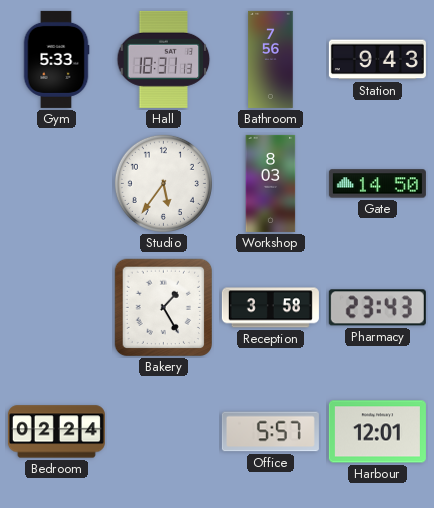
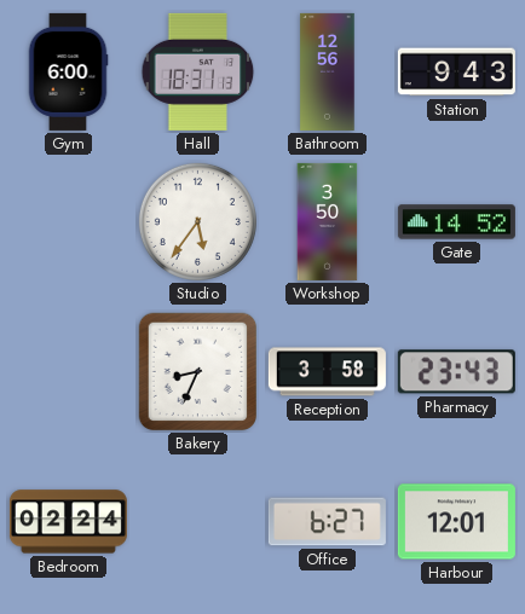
Gym: 5:33 -> 6:00
Bathroom: 7:56 -> 12:56
Workshop: 8:03 -> 3:50
Gate: 14:50 -> 14:52
Bakery: 1:25 -> 8:34
Office: 5:57 -> 6:27
